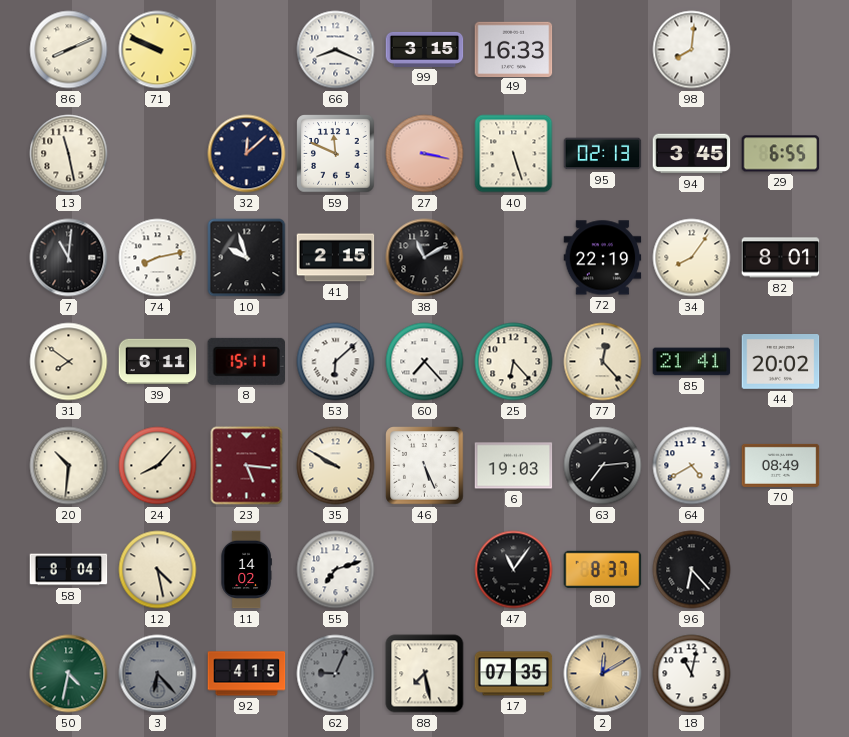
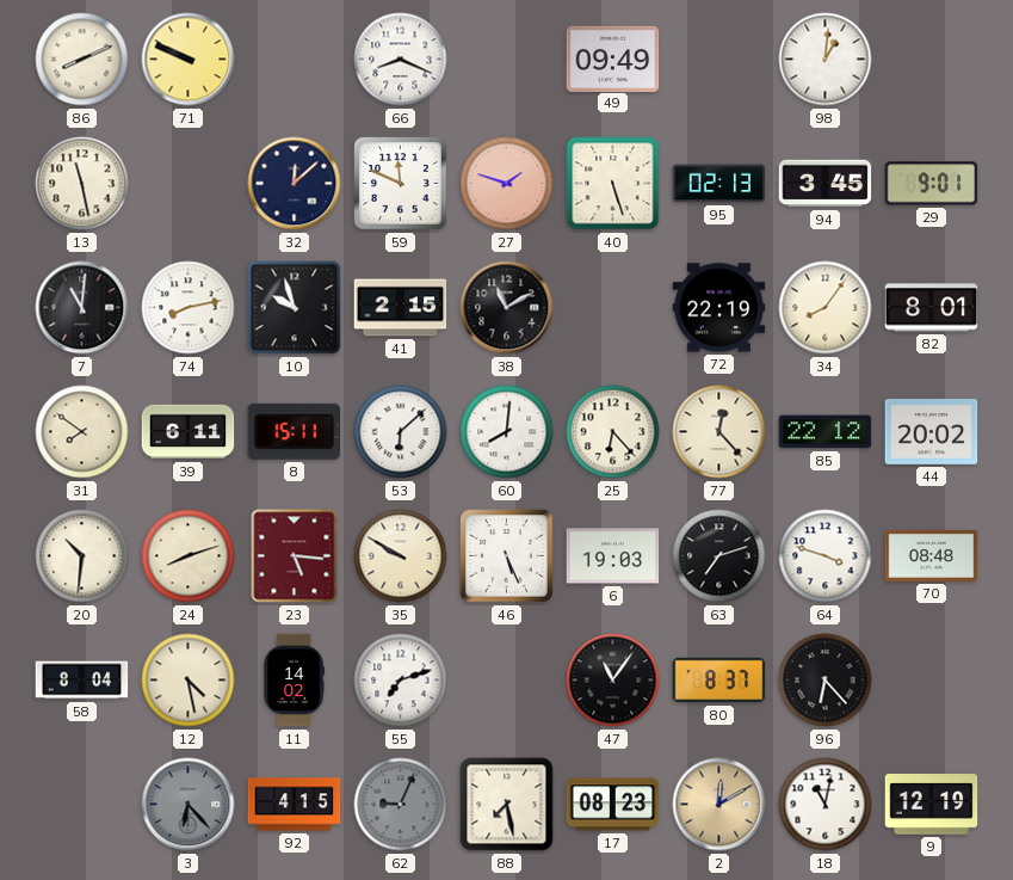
99: 3:15 -> none
49: 16:33 -> 09:49
98: 8:01 -> 1:01
27: 3:17 -> 1:48
29: 6:55 -> 9:01
60: 7:23 -> 8:01
85: 21:41 -> 22:12
24: 8:07 -> 8:12
63: 7:14 -> 7:12
64: 4:40 -> 3:48
70: 08:49 -> 08:48
50: 4:32 -> none
17: 07:35 -> 08:23
9: none -> 12:19
